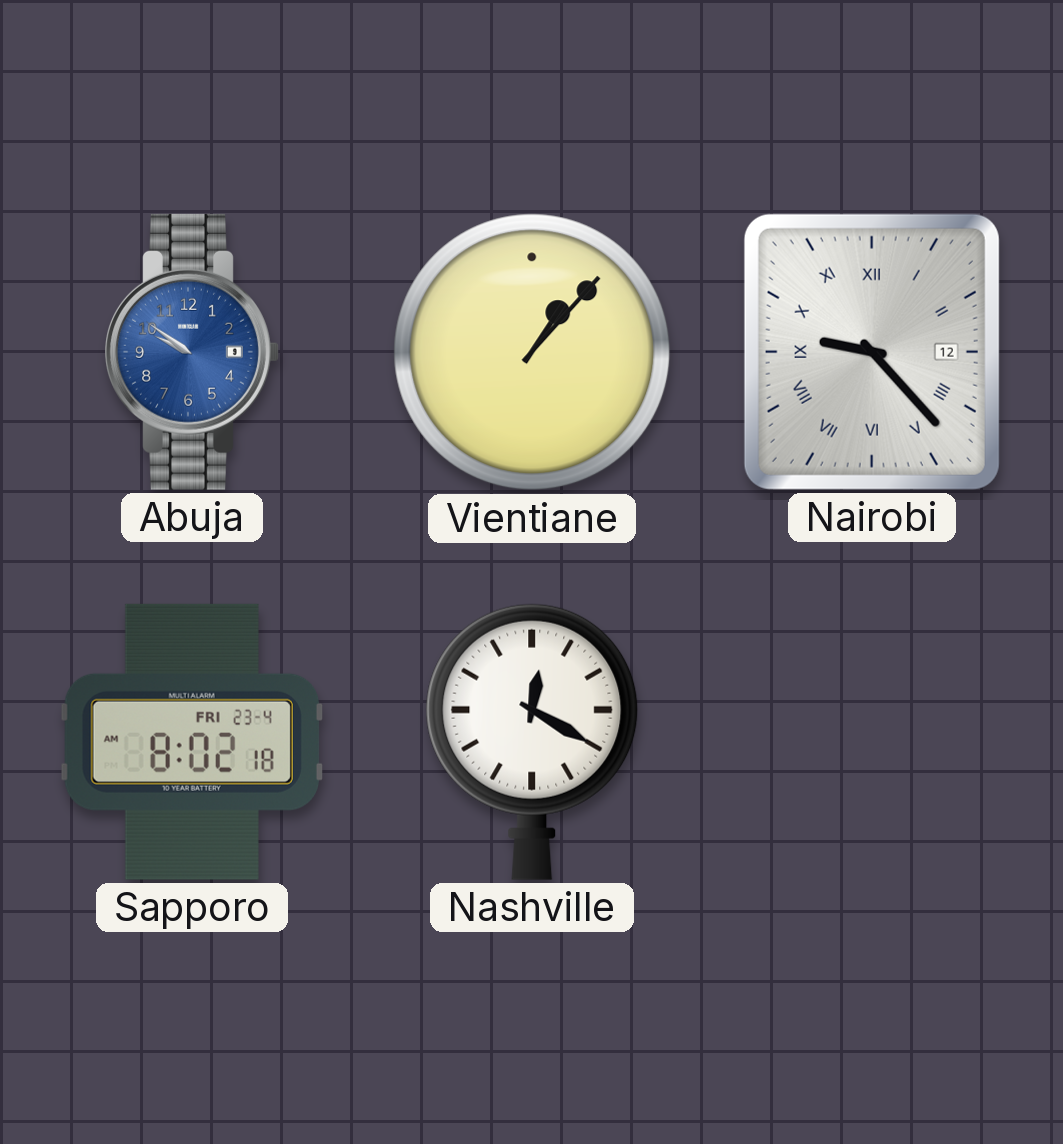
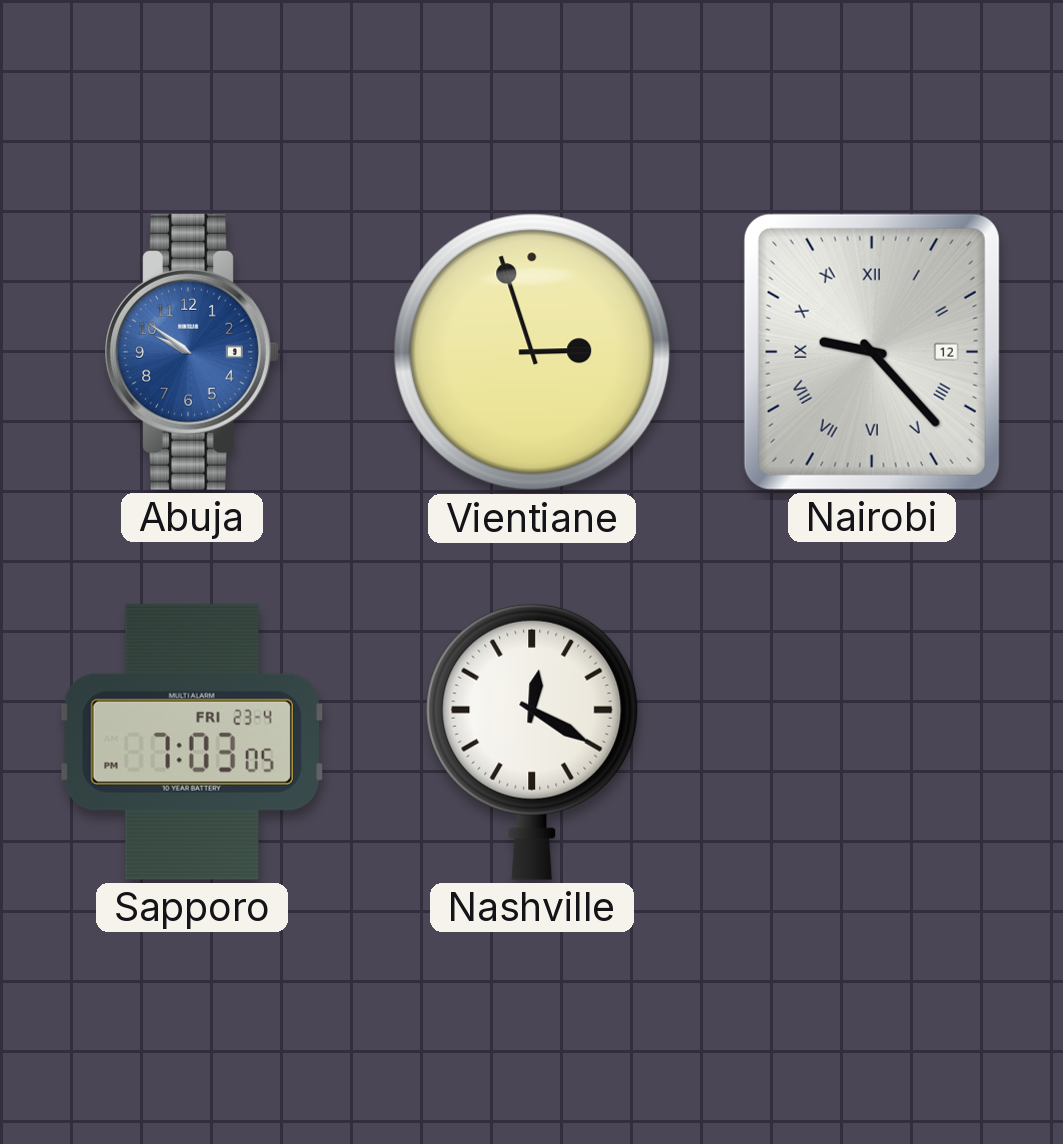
Vientiane: 1:07 -> 2:57
Sapporo: 8:02 -> 7:03
